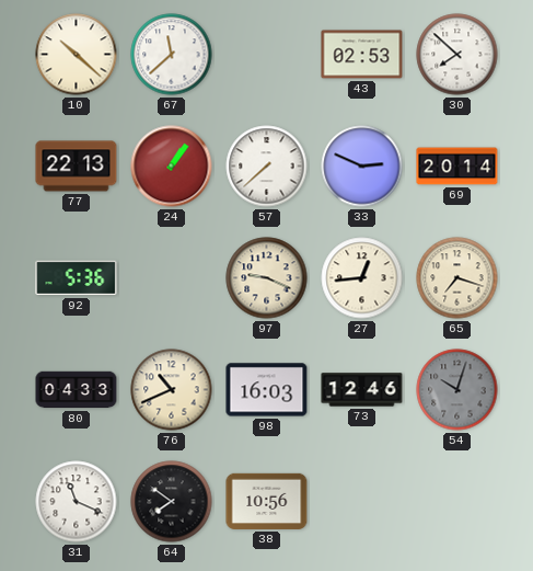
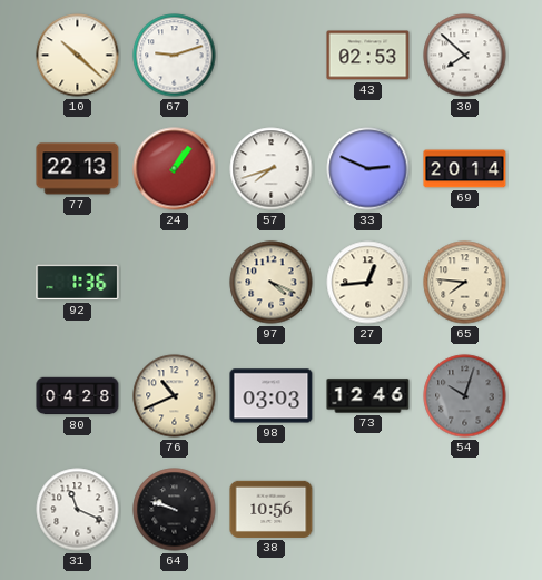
67: 11:38 -> 9:12
57: 7:38 -> 7:42
92: 5:36 -> 1:36
97: 9:19 -> 4:19
65: 7:18 -> 7:46
80: 04:33 -> 04:28
98: 16:03 -> 03:03
64: 7:51 -> 9:48
